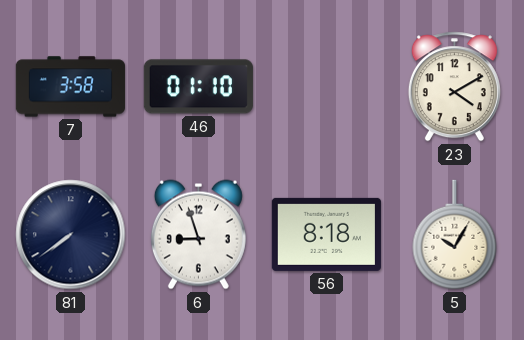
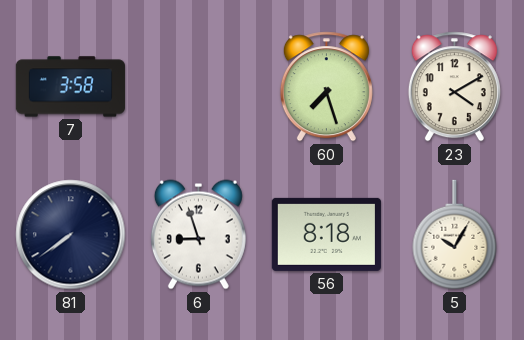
46: 01:10 -> none
60: none -> 7:27
